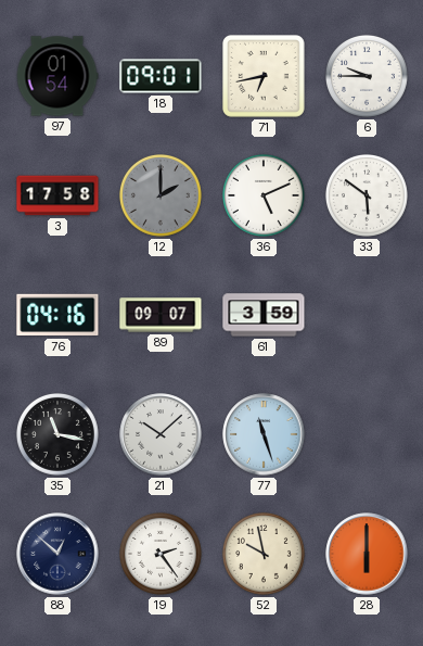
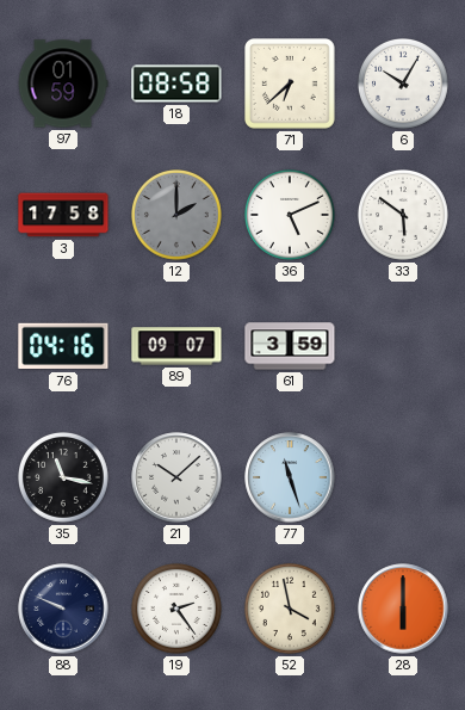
97: 01:54 -> 01:59
18: 09:01 -> 08:58
71: 6:43 -> 6:38
6: 9:45 -> 10:05
88: 12:52 -> 9:49
52: 9:58 -> 3:58
